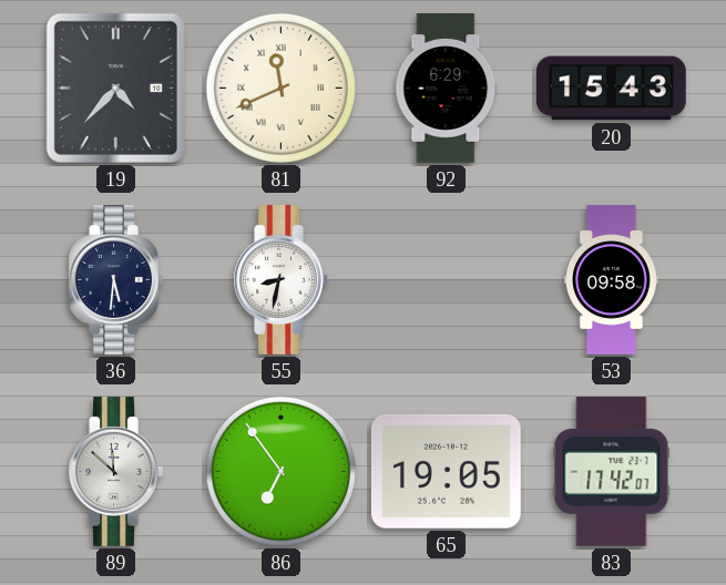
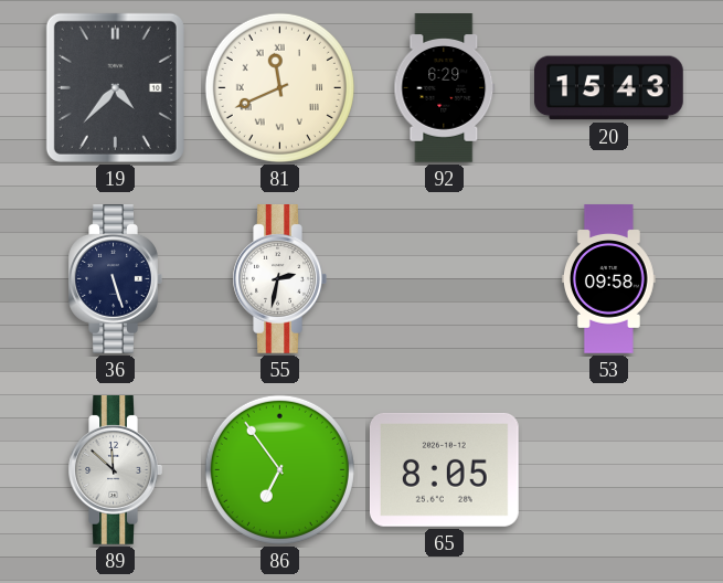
36: 5:31 -> 5:27
55: 8:32 -> 2:32
65: 19:05 -> 8:05
83: 17:42 -> none
